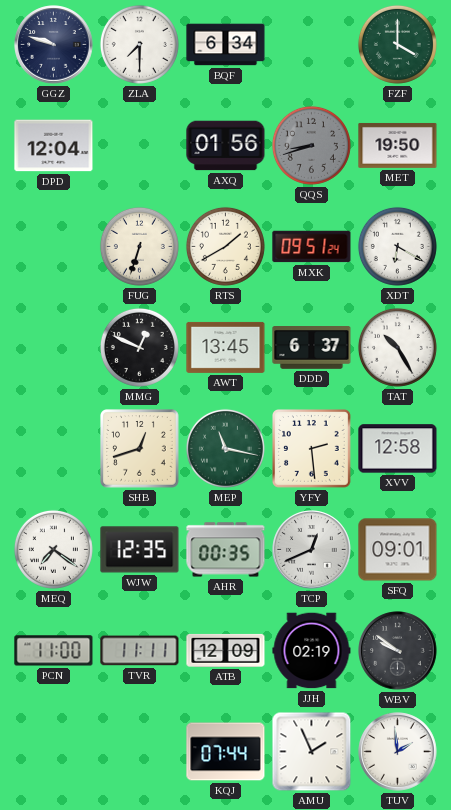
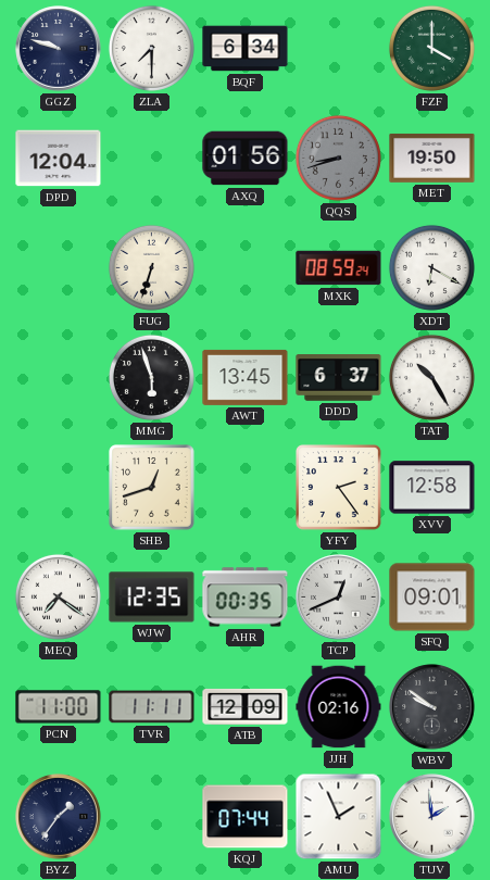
RTS: 1:40 -> none
MXK: 09:51 -> 08:59
MMG: 12:49 -> 5:57
MEP: 11:17 -> none
YFY: 2:29 -> 2:24
JJH: 02:19 -> 02:16
BYZ: none -> 1:36
